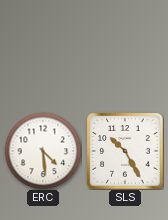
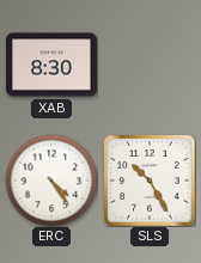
XAB: none -> 8:30
ERC: 4:29 -> 4:24
